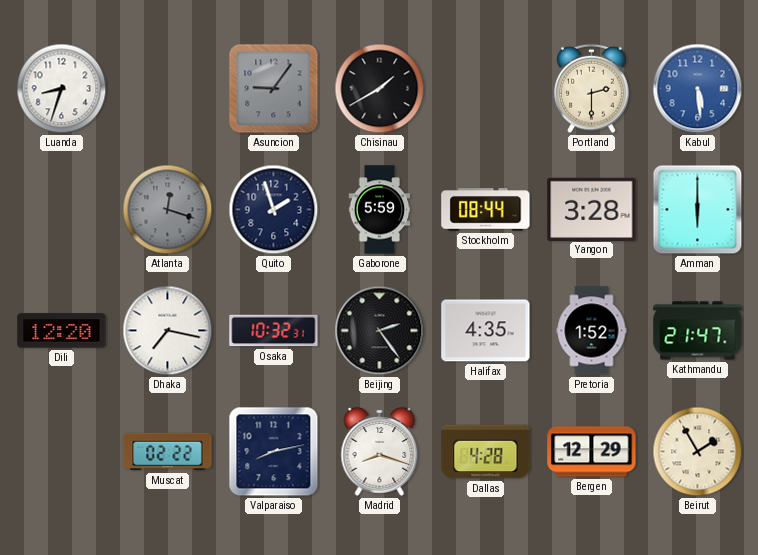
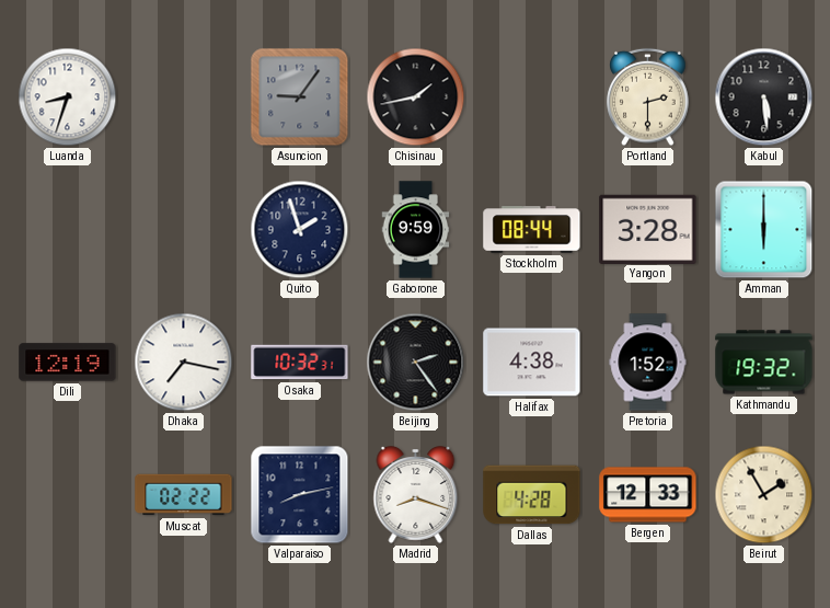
Chisinau: 1:40 -> 1:43
Kabul dial: blue -> black
Atlanta: 12:18 -> none
Gaborone: 5:59 -> 9:59
Dili: 12:20 -> 12:19
Halifax: 4:35 -> 4:38
Kathmandu: 21:47 -> 19:32
Bergen: 12:29 -> 12:33
